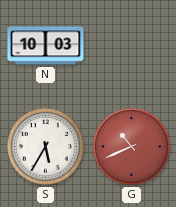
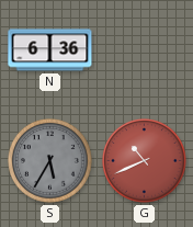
N: 10:03 -> 6:36
S dial: white -> grey
